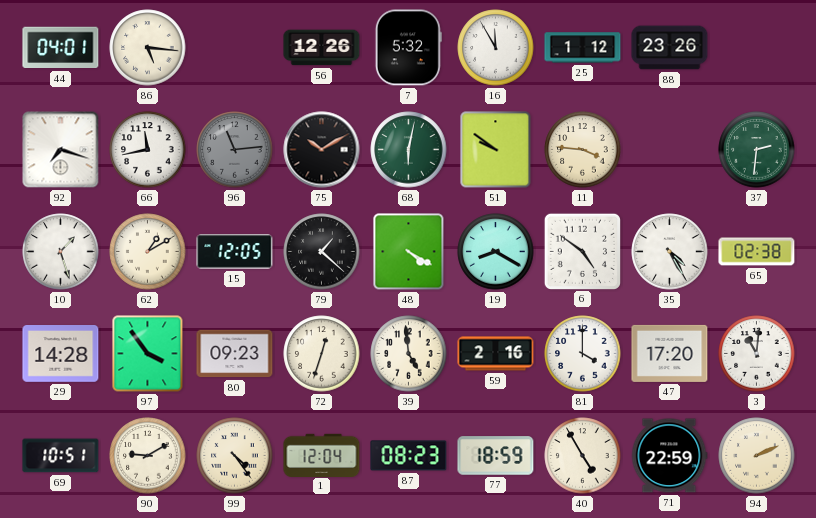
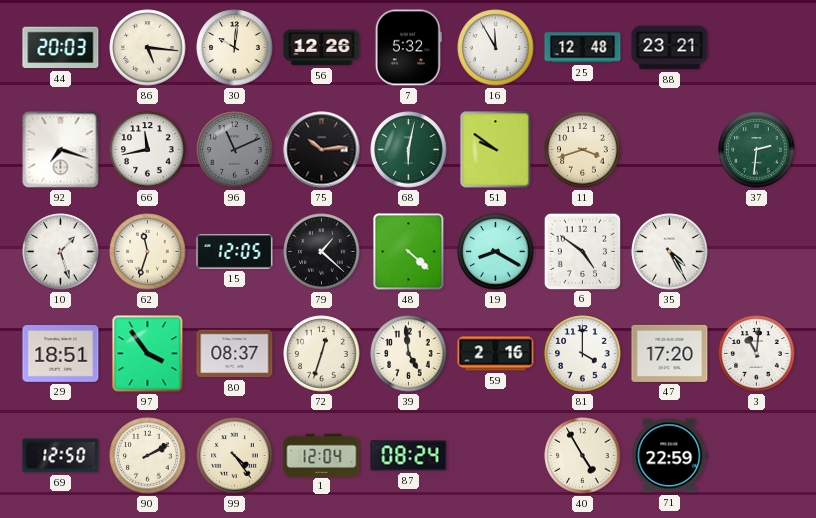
44: 04:01 -> 20:03
30: none -> 10:01
25: 1:12 -> 12:48
88: 23:26 -> 23:21
96: 11:14 -> 11:11
75: 10:10 -> 10:14
11: 3:46 -> 3:42
62: 1:10 -> 11:33
48: 4:20 -> 4:22
65: 02:38 -> none
29: 14:28 -> 18:51
80: 09:23 -> 08:37
69: 10:51 -> 12:50
90: 9:10 -> 2:10
87: 08:23 -> 08:24
77: 18:59 -> none
94: 2:11 -> none
